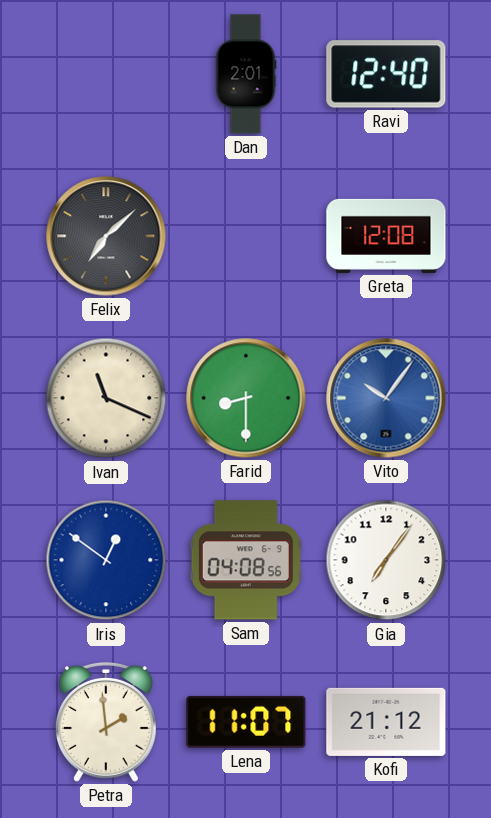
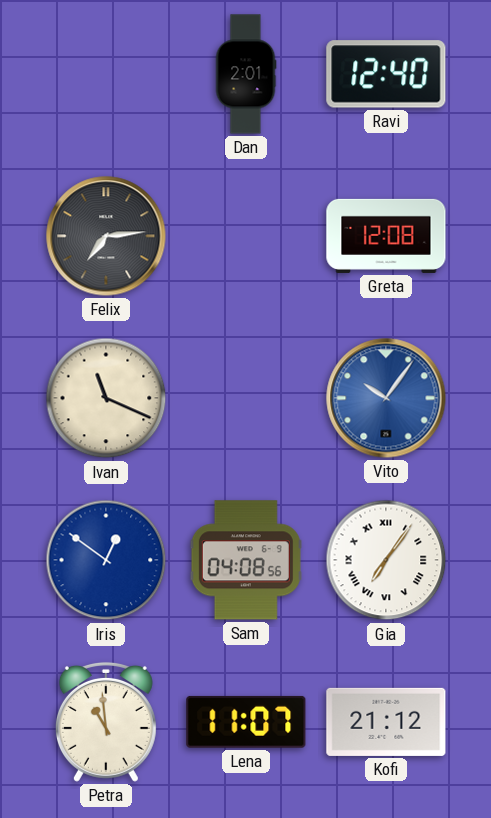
Felix: 7:08 -> 7:14
Farid: 8:30 -> none
Gia numerals: Arabic -> Roman
Petra: 1:59 -> 10:59
